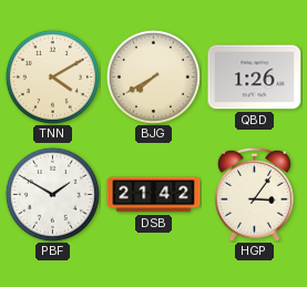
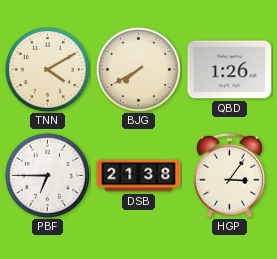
PBF: 1:50 -> 6:45
DSB: 21:42 -> 21:38
